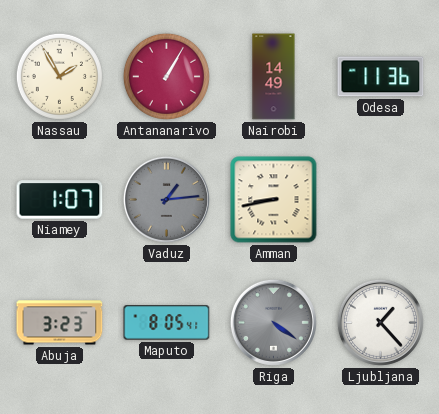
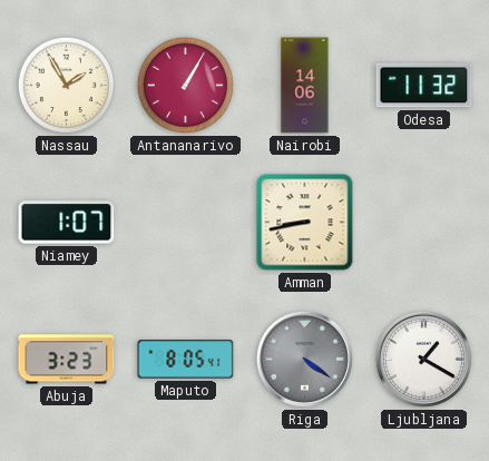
Nairobi: 14:49 -> 14:06
Odesa: 11:36 -> 11:32
Vaduz: 1:14 -> none
Ljubljana: 1:23 -> 1:20
